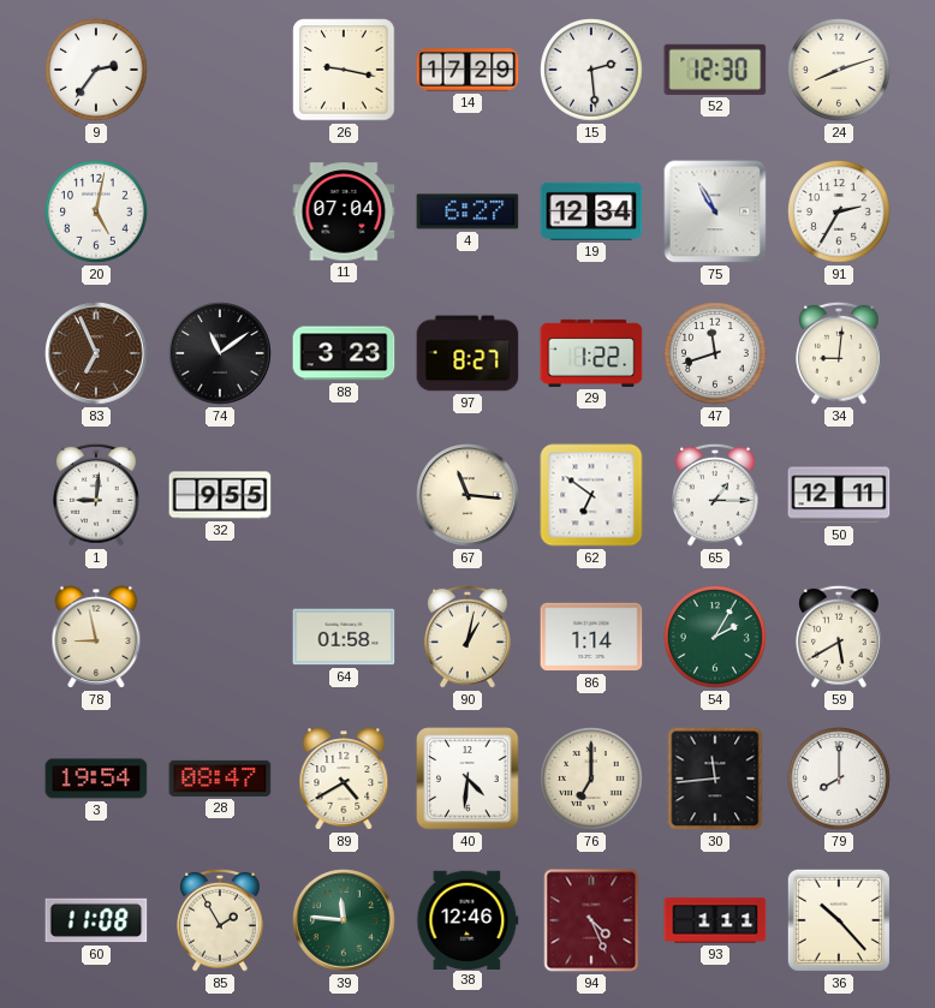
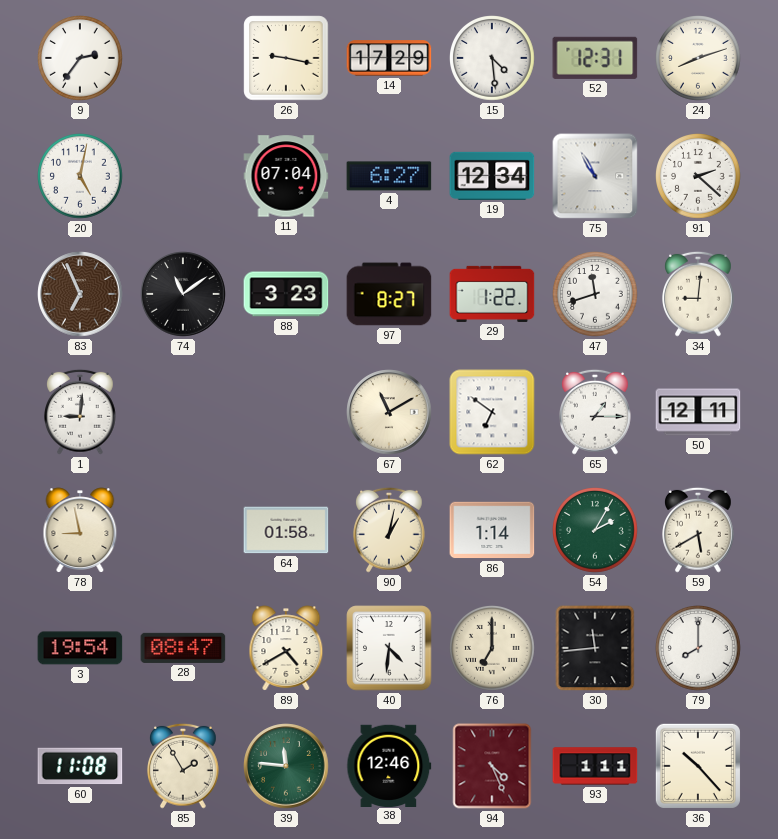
15: 2:29 -> 4:29
52: 12:30 -> 12:31
91: 2:35 -> 2:22
32: 9:55 -> none
67: 11:16 -> 11:10
